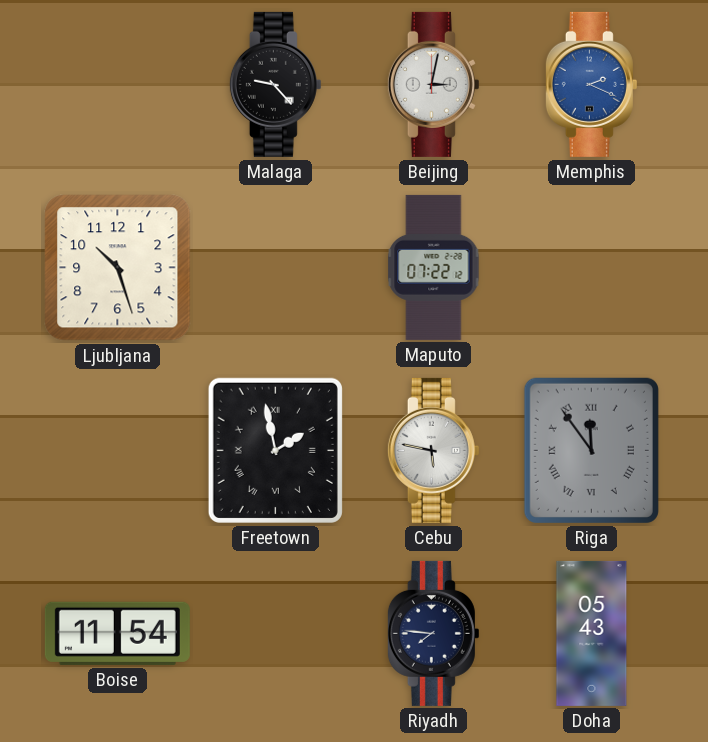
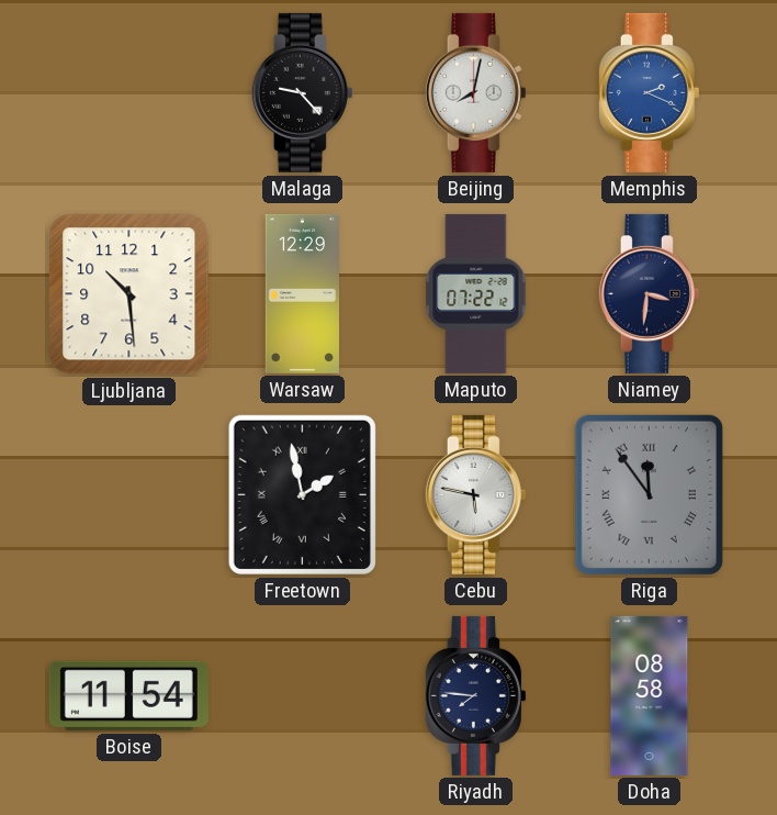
Beijing: 3:02 -> 8:02
Ljubljana: 10:27 -> 10:29
Warsaw: none -> 12:29
Niamey: none -> 3:31
Doha: 05:43 -> 08:58
